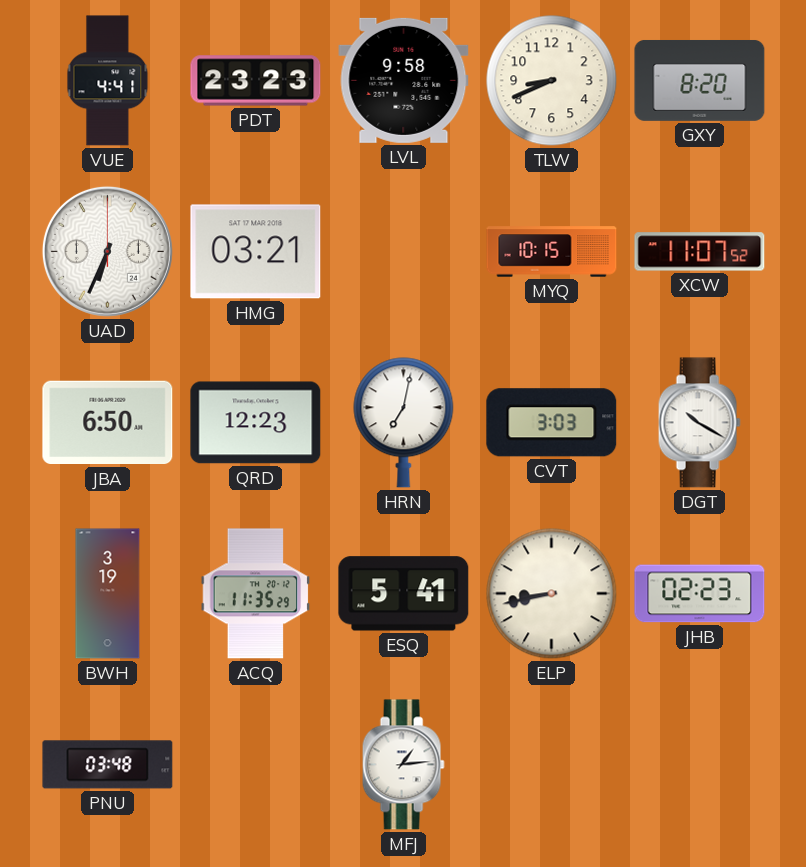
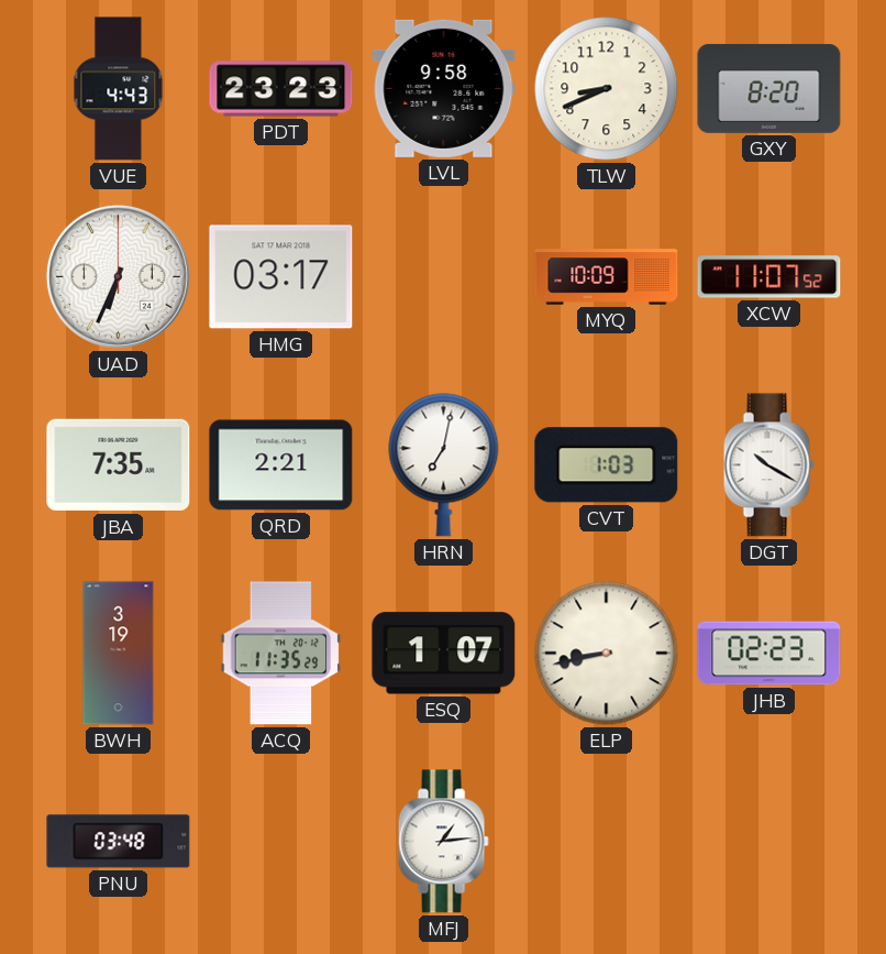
VUE: 4:41 -> 4:43
HMG: 03:21 -> 03:17
MYQ: 10:15 -> 10:09
JBA: 6:50 -> 7:35
QRD: 12:23 -> 2:21
CVT: 3:03 -> 1:03
ESQ: 5:41 -> 1:07
